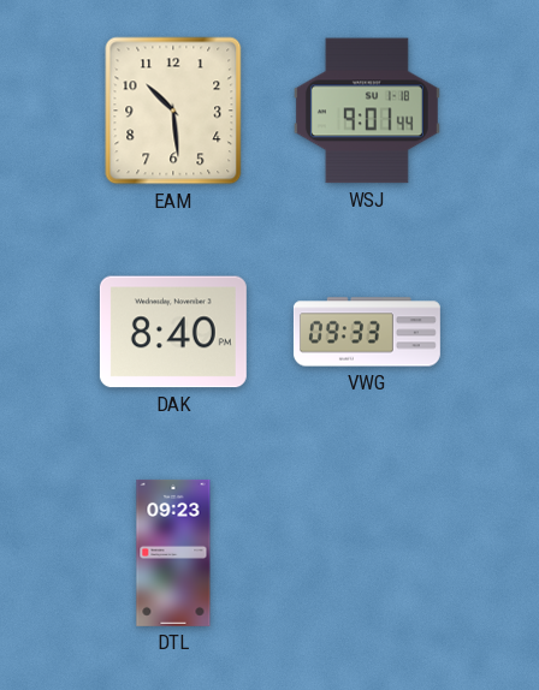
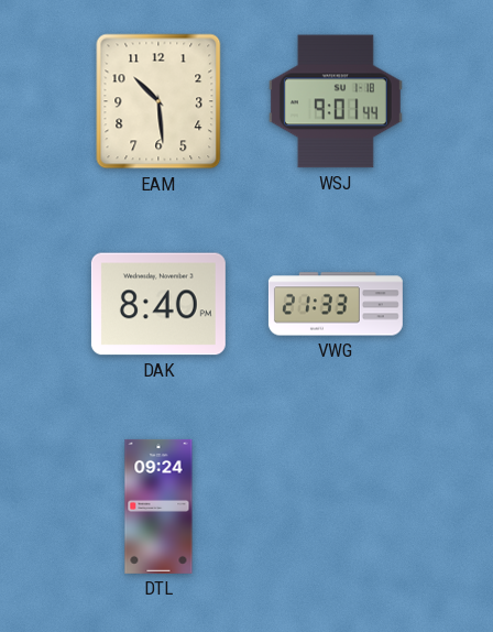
VWG: 09:33 -> 21:33
DTL: 09:23 -> 09:24
